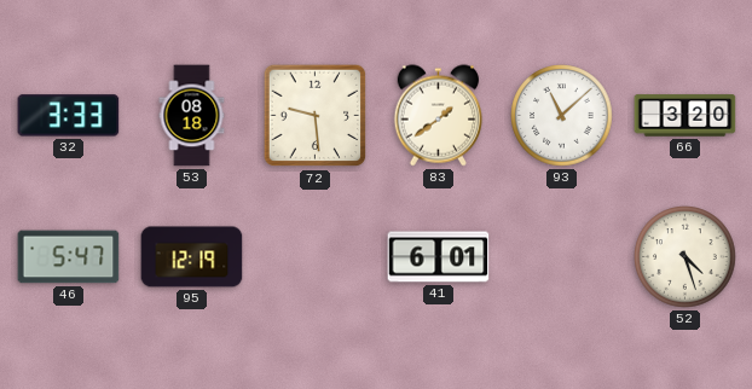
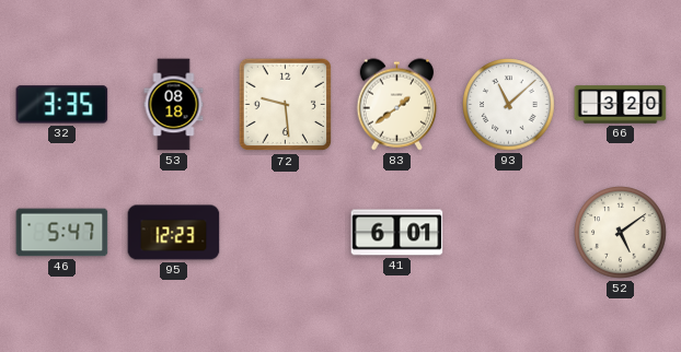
32: 3:33 -> 3:35
95: 12:19 -> 12:23
52: 4:27 -> 5:09
